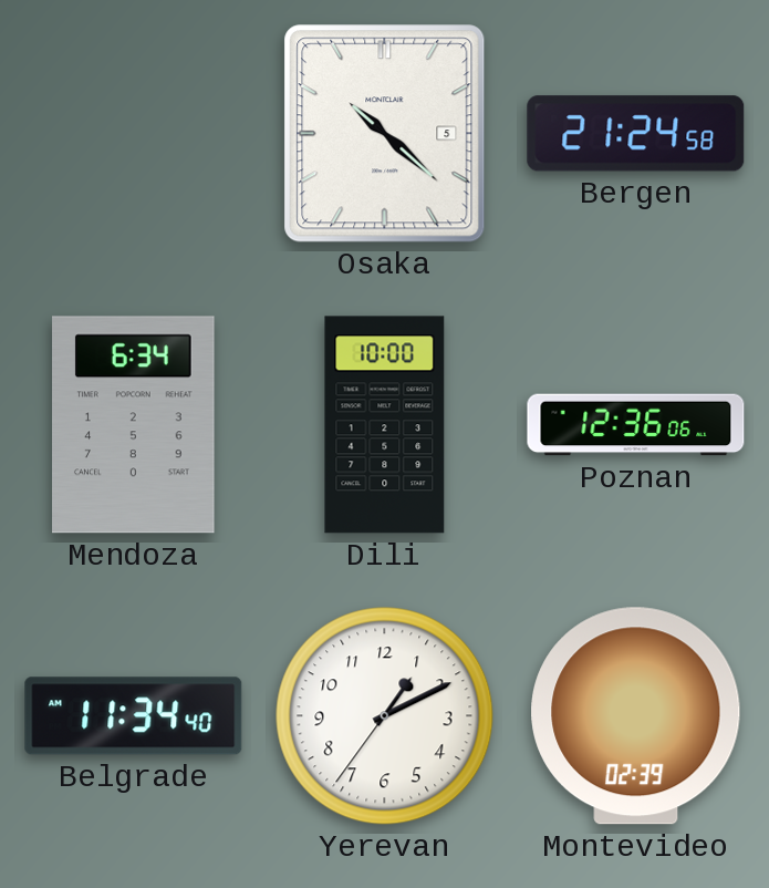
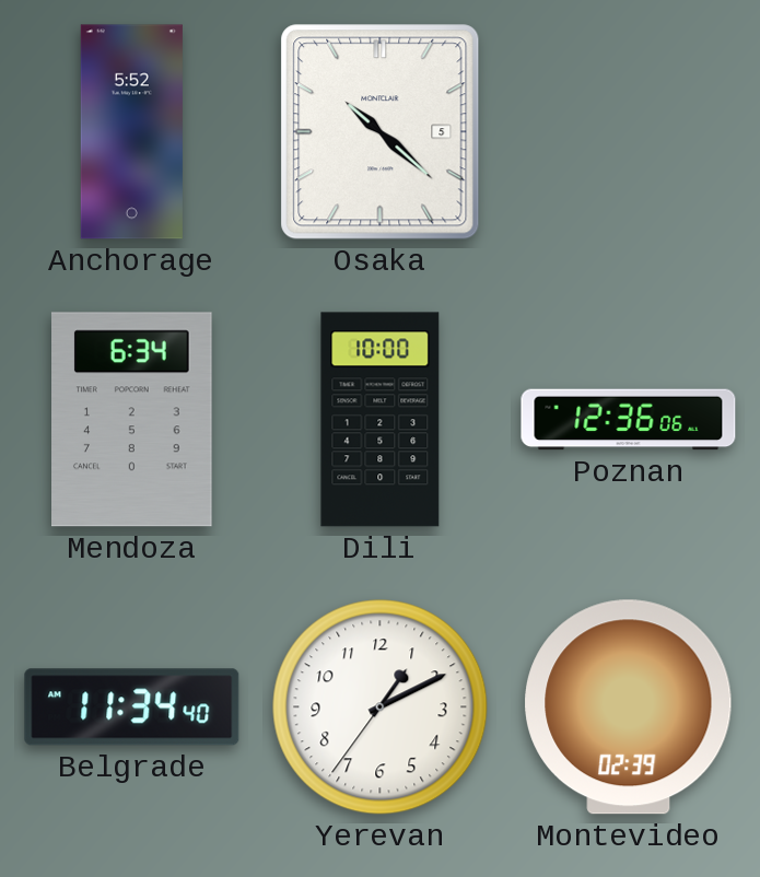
Anchorage: none -> 5:52
Bergen: 21:24 -> none
